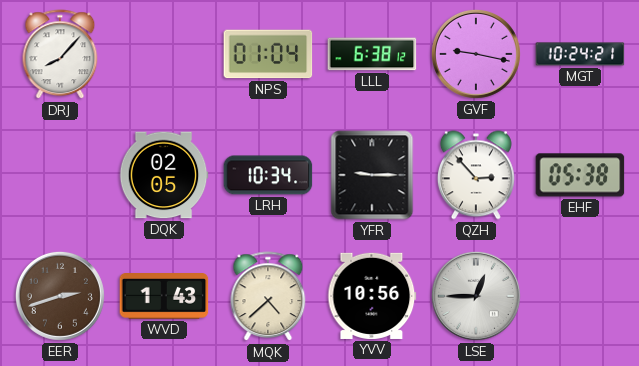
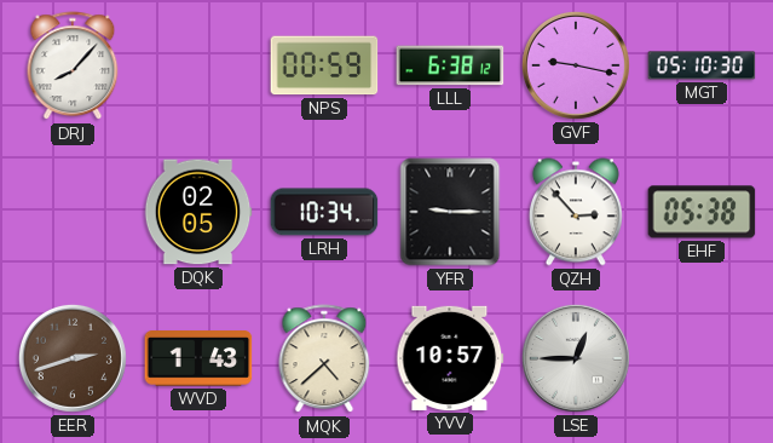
NPS: 01:04 -> 00:59
MGT: 10:24 -> 05:10
YVV: 10:56 -> 10:57
